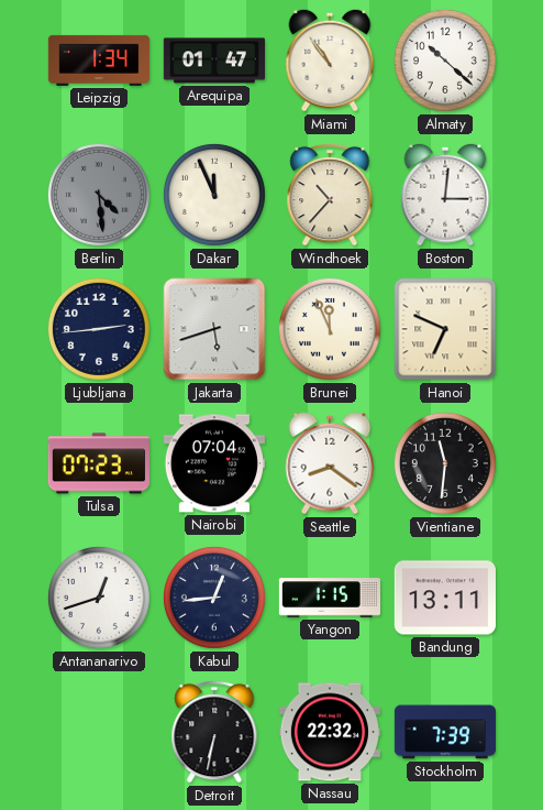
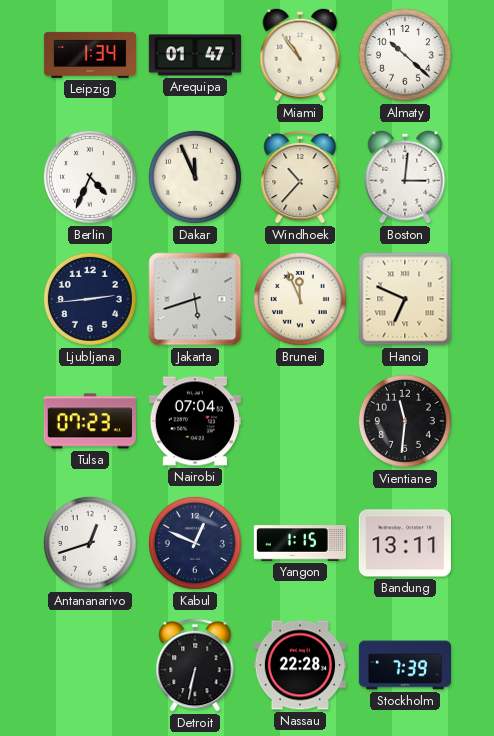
Berlin: 4:29 -> 4:34
Berlin dial: grey -> white
Seattle: 8:21 -> none
Kabul: 12:44 -> 12:49
Nassau: 22:32 -> 22:28
